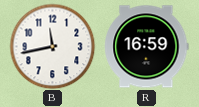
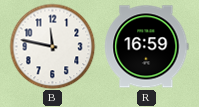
B: 11:43 -> 11:47
